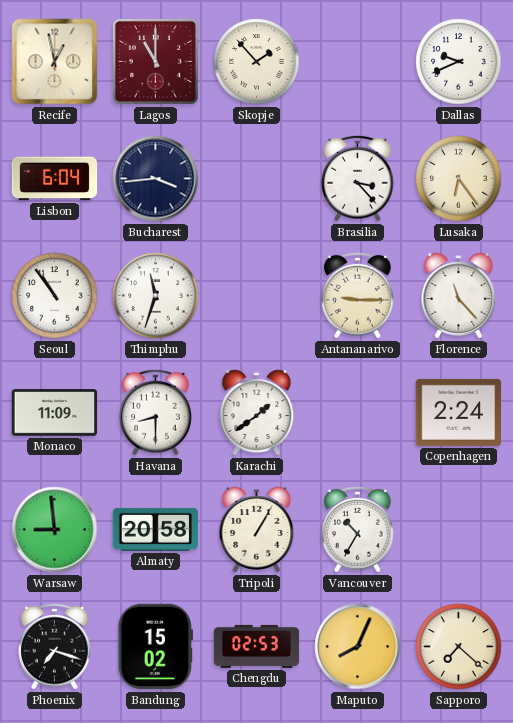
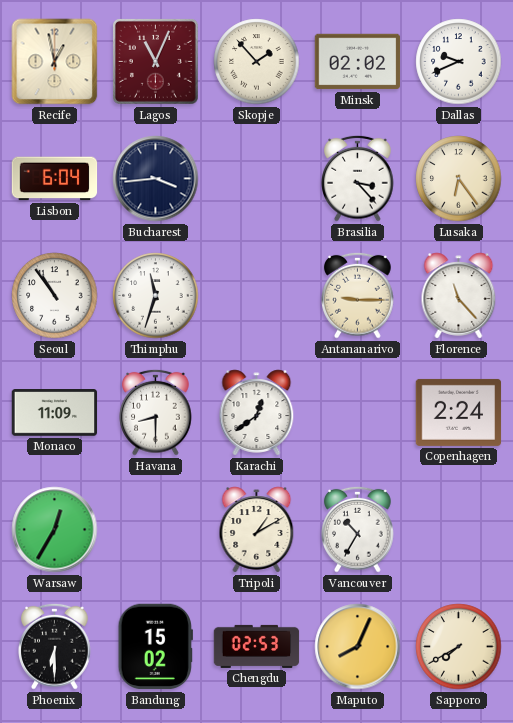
Lagos: 11:00 -> 11:04
Minsk: none -> 02:02
Karachi: 1:39 -> 12:39
Warsaw: 8:59 -> 12:35
Almaty: 20:58 -> none
Tripoli: 1:05 -> 1:10
Phoenix: 7:18 -> 6:30
Sapporo: 7:22 -> 7:40
